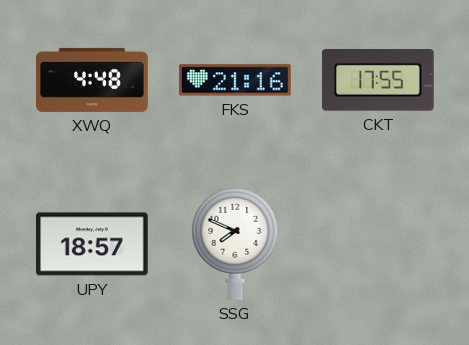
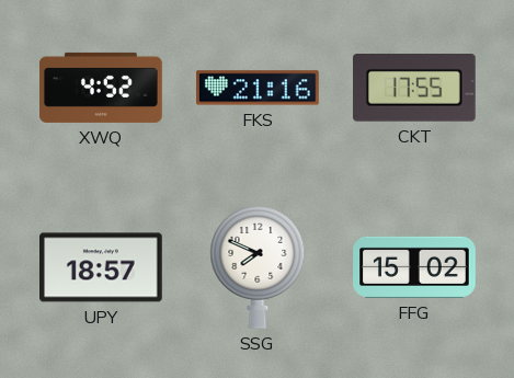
XWQ: 4:48 -> 4:52
FFG: none -> 15:02
